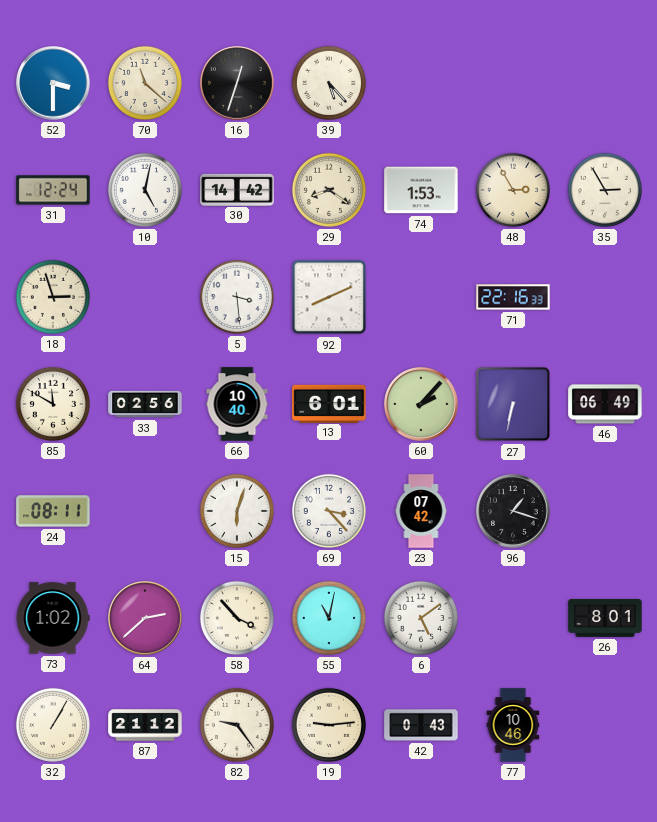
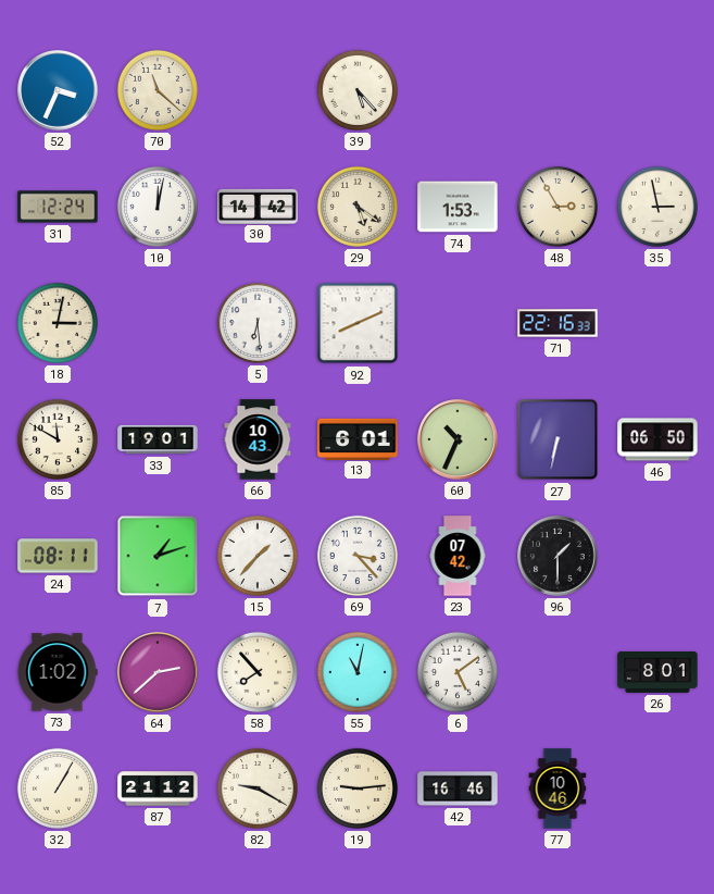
52: 3:30 -> 3:34
16: 12:33 -> none
10: 5:02 -> 12:02
29: 8:21 -> 5:21
35: 2:55 -> 2:58
18: 2:57 -> 3:02
5: 3:29 -> 6:29
33: 02:56 -> 19:01
66: 10:40 -> 10:43
60: 2:07 -> 10:34
46: 06:49 -> 06:50
7: none -> 1:12
15: 6:03 -> 1:37
96: 1:18 -> 1:30
58: 3:53 -> 7:53
82: 9:24 -> 9:20
42: 0:43 -> 16:46
